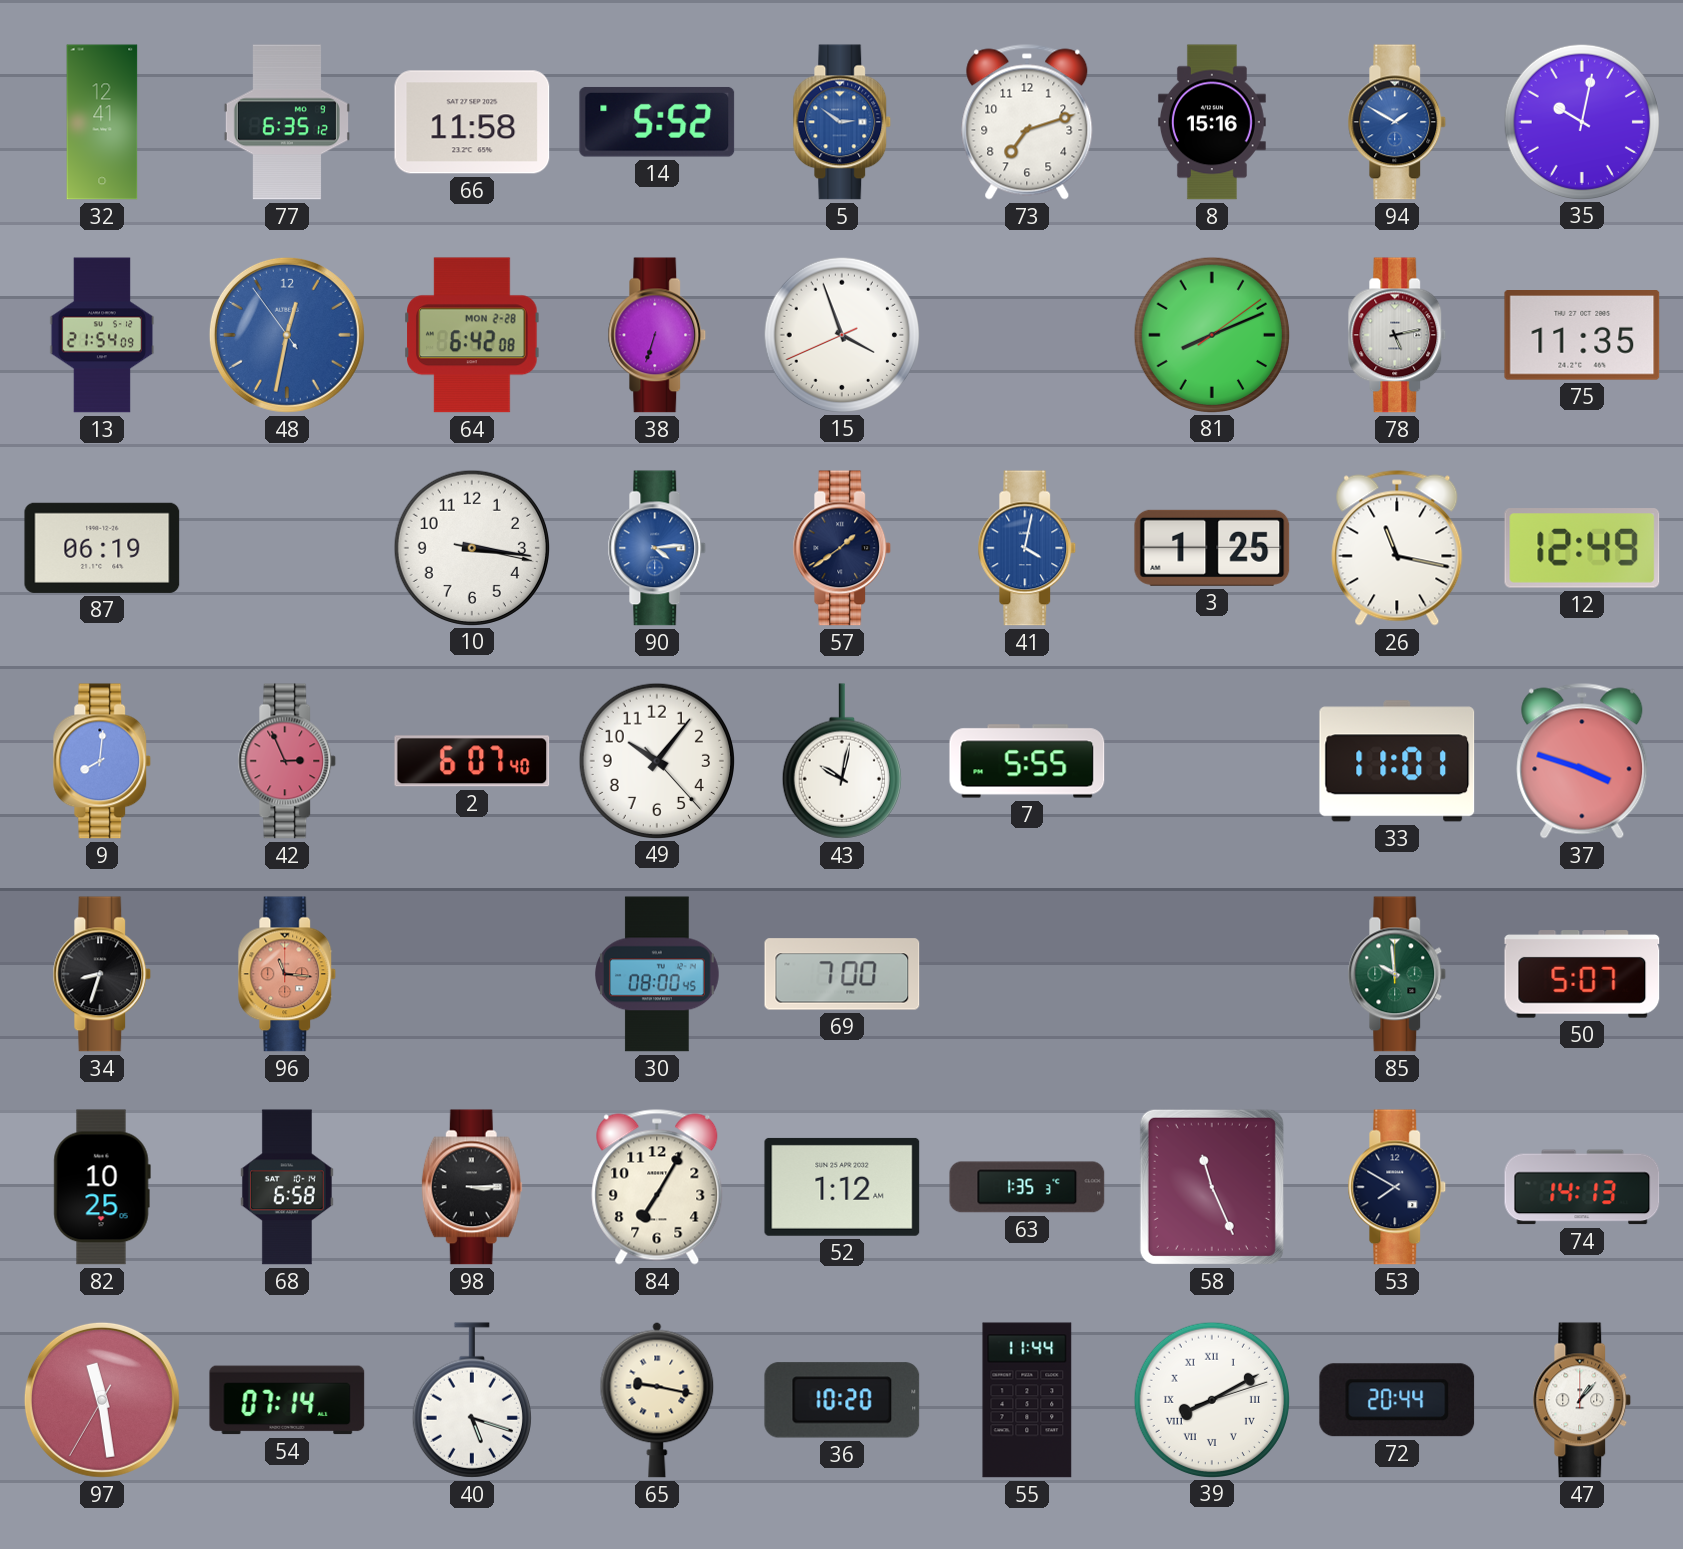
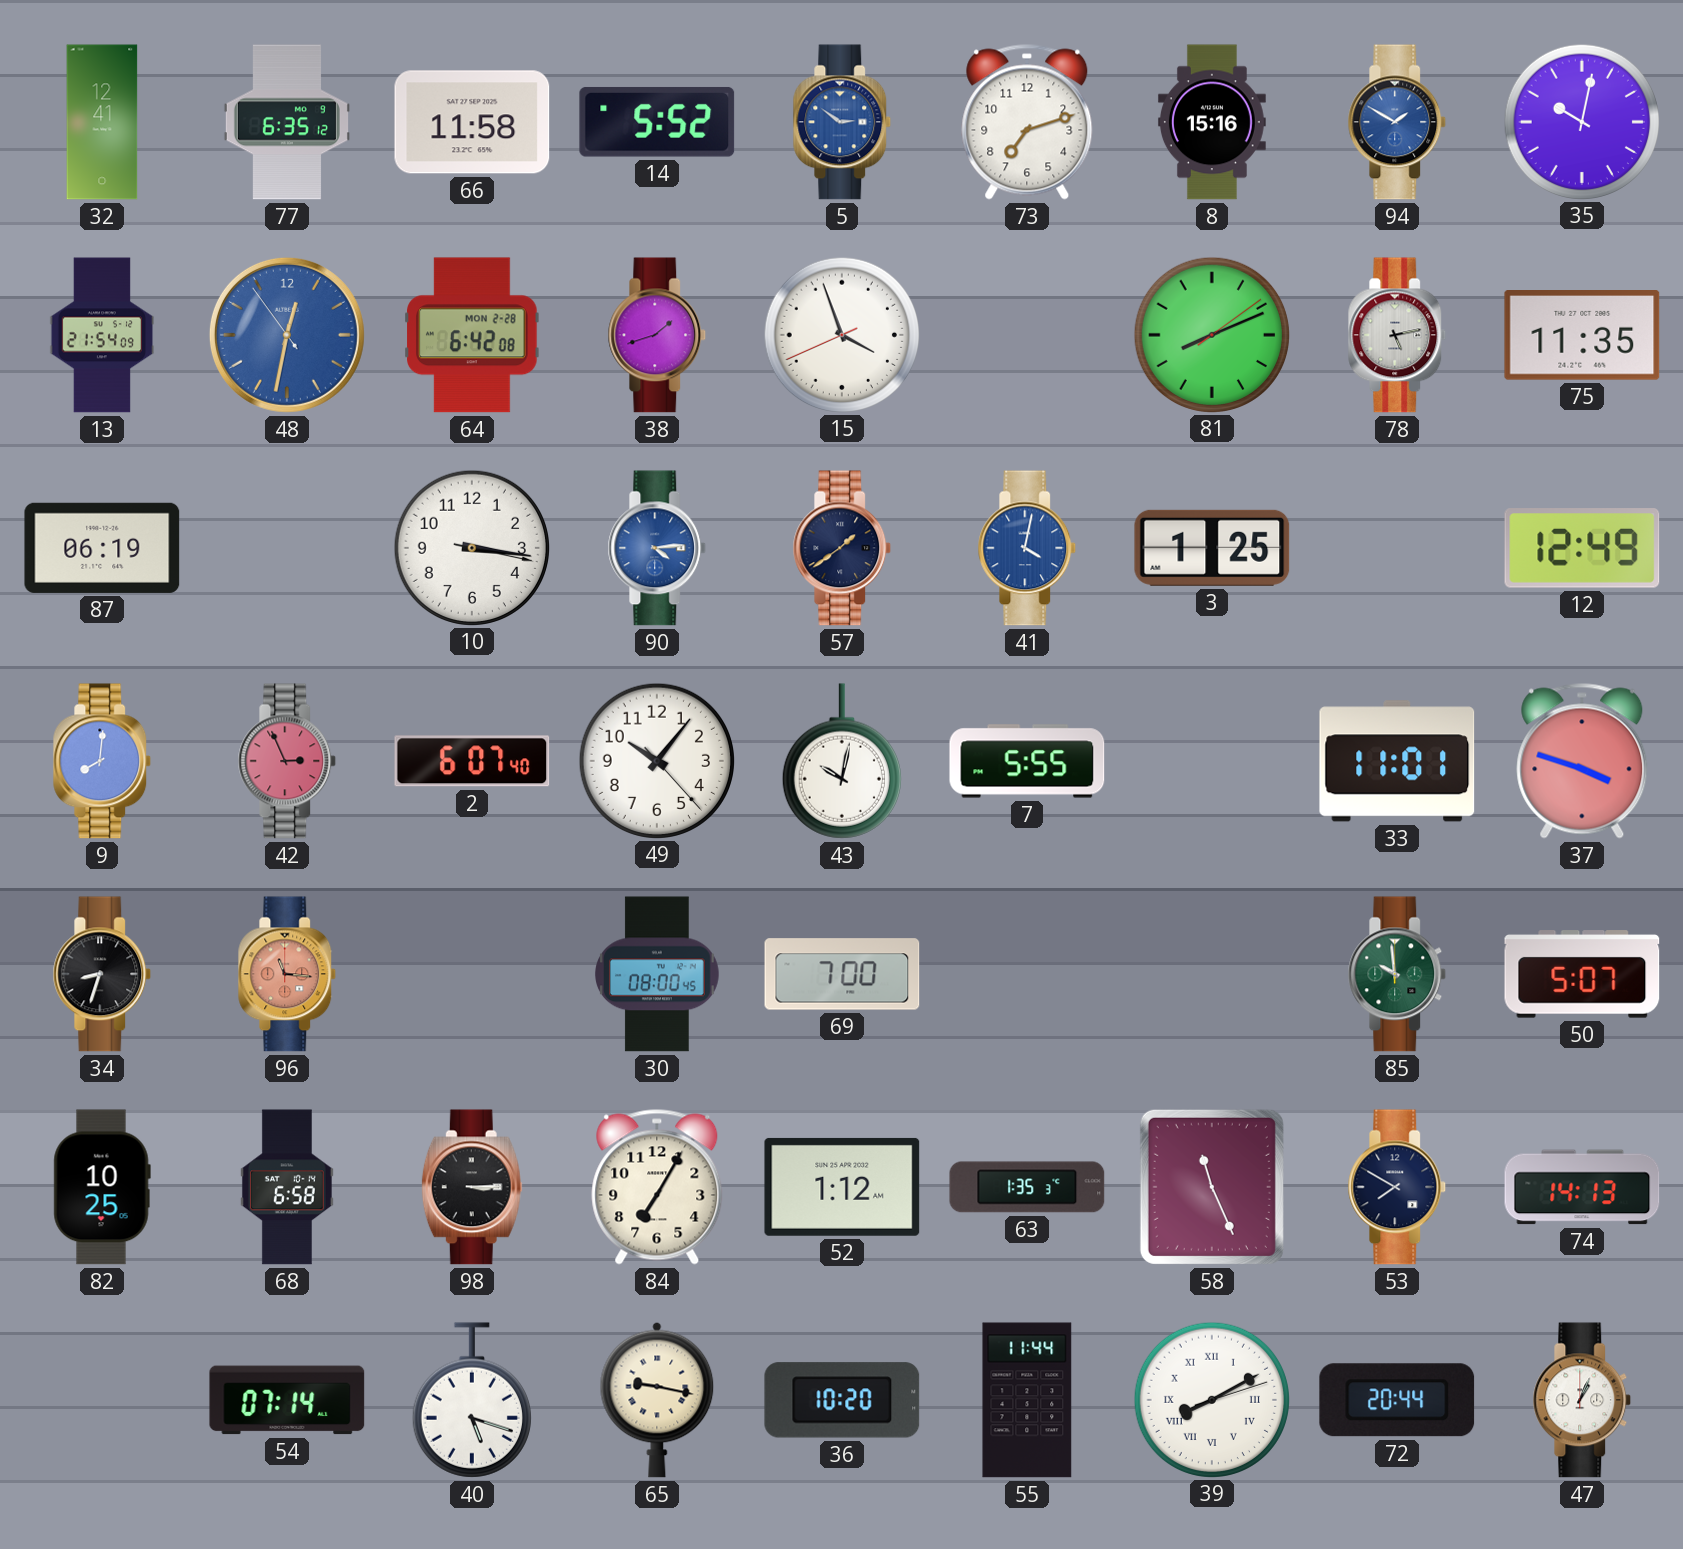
38: 6:33 -> 1:42
26: 11:17 -> none
97: 11:28 -> none
47: 1:07 -> 1:04
